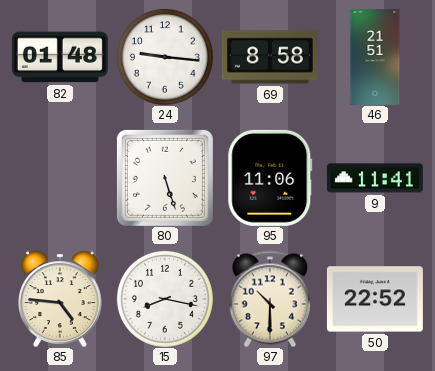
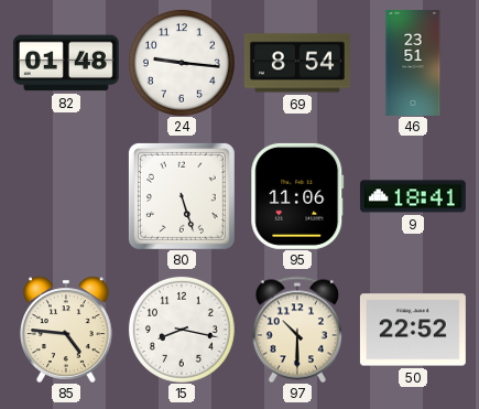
69: 8:58 -> 8:54
46: 21:51 -> 23:51
9: 11:41 -> 18:41
